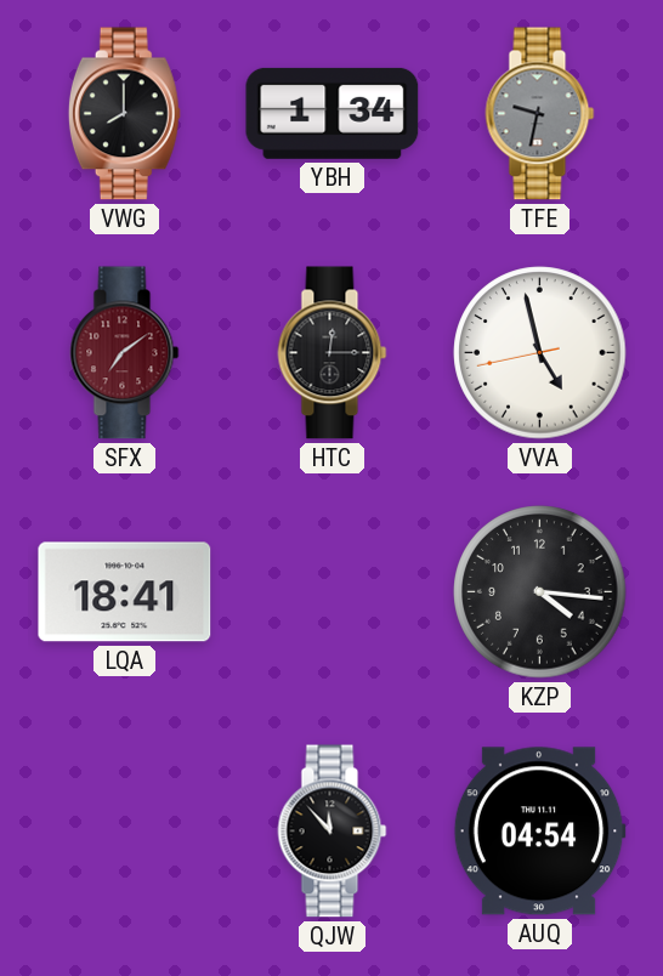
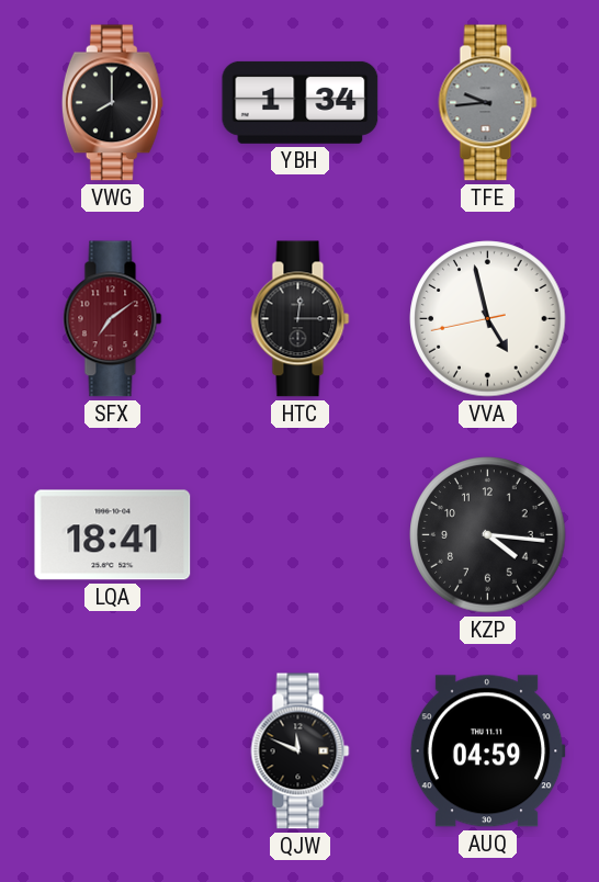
TFE: 9:32 -> 9:44
QJW: 11:53 -> 11:49
AUQ: 04:54 -> 04:59
